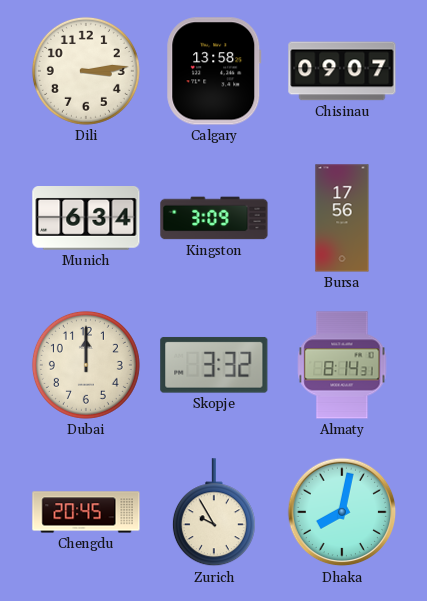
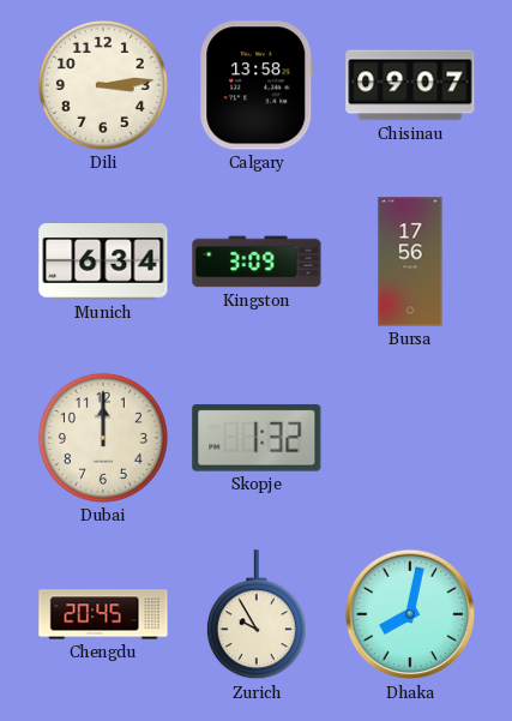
Skopje: 3:32 -> 1:32
Almaty: 8:14 -> none
